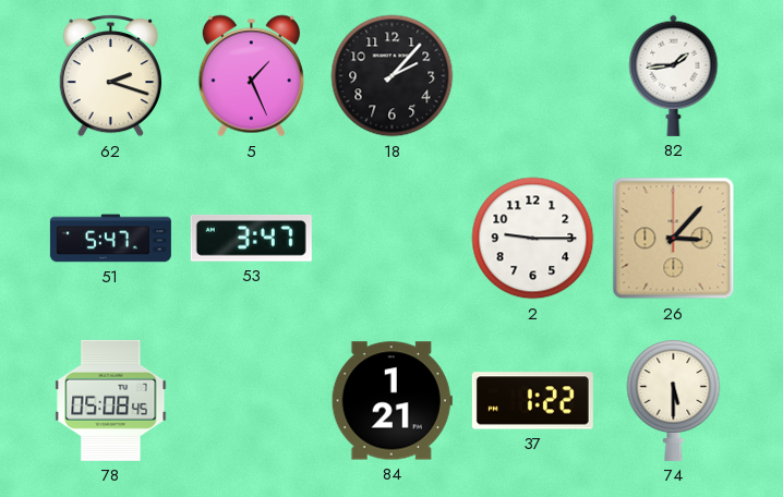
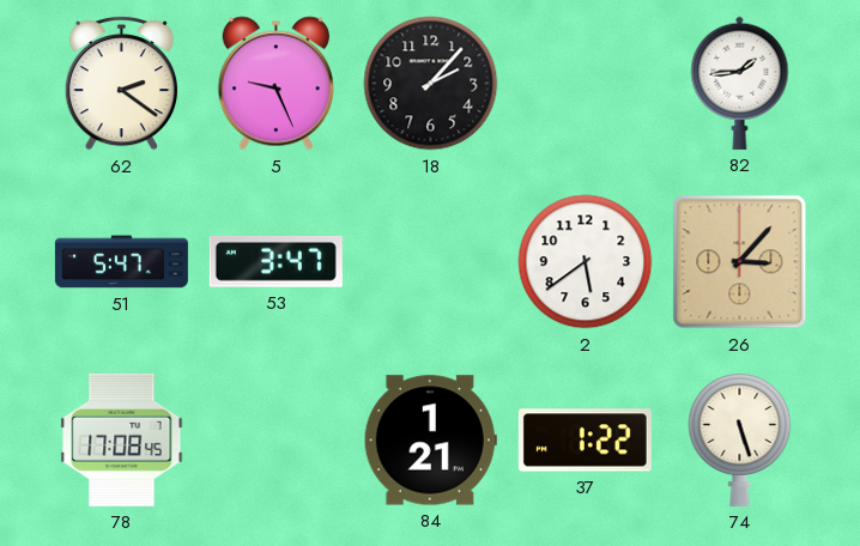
62: 2:18 -> 2:21
5: 1:26 -> 9:26
2: 9:15 -> 5:39
78: 05:08 -> 17:08
74: 5:30 -> 5:27
